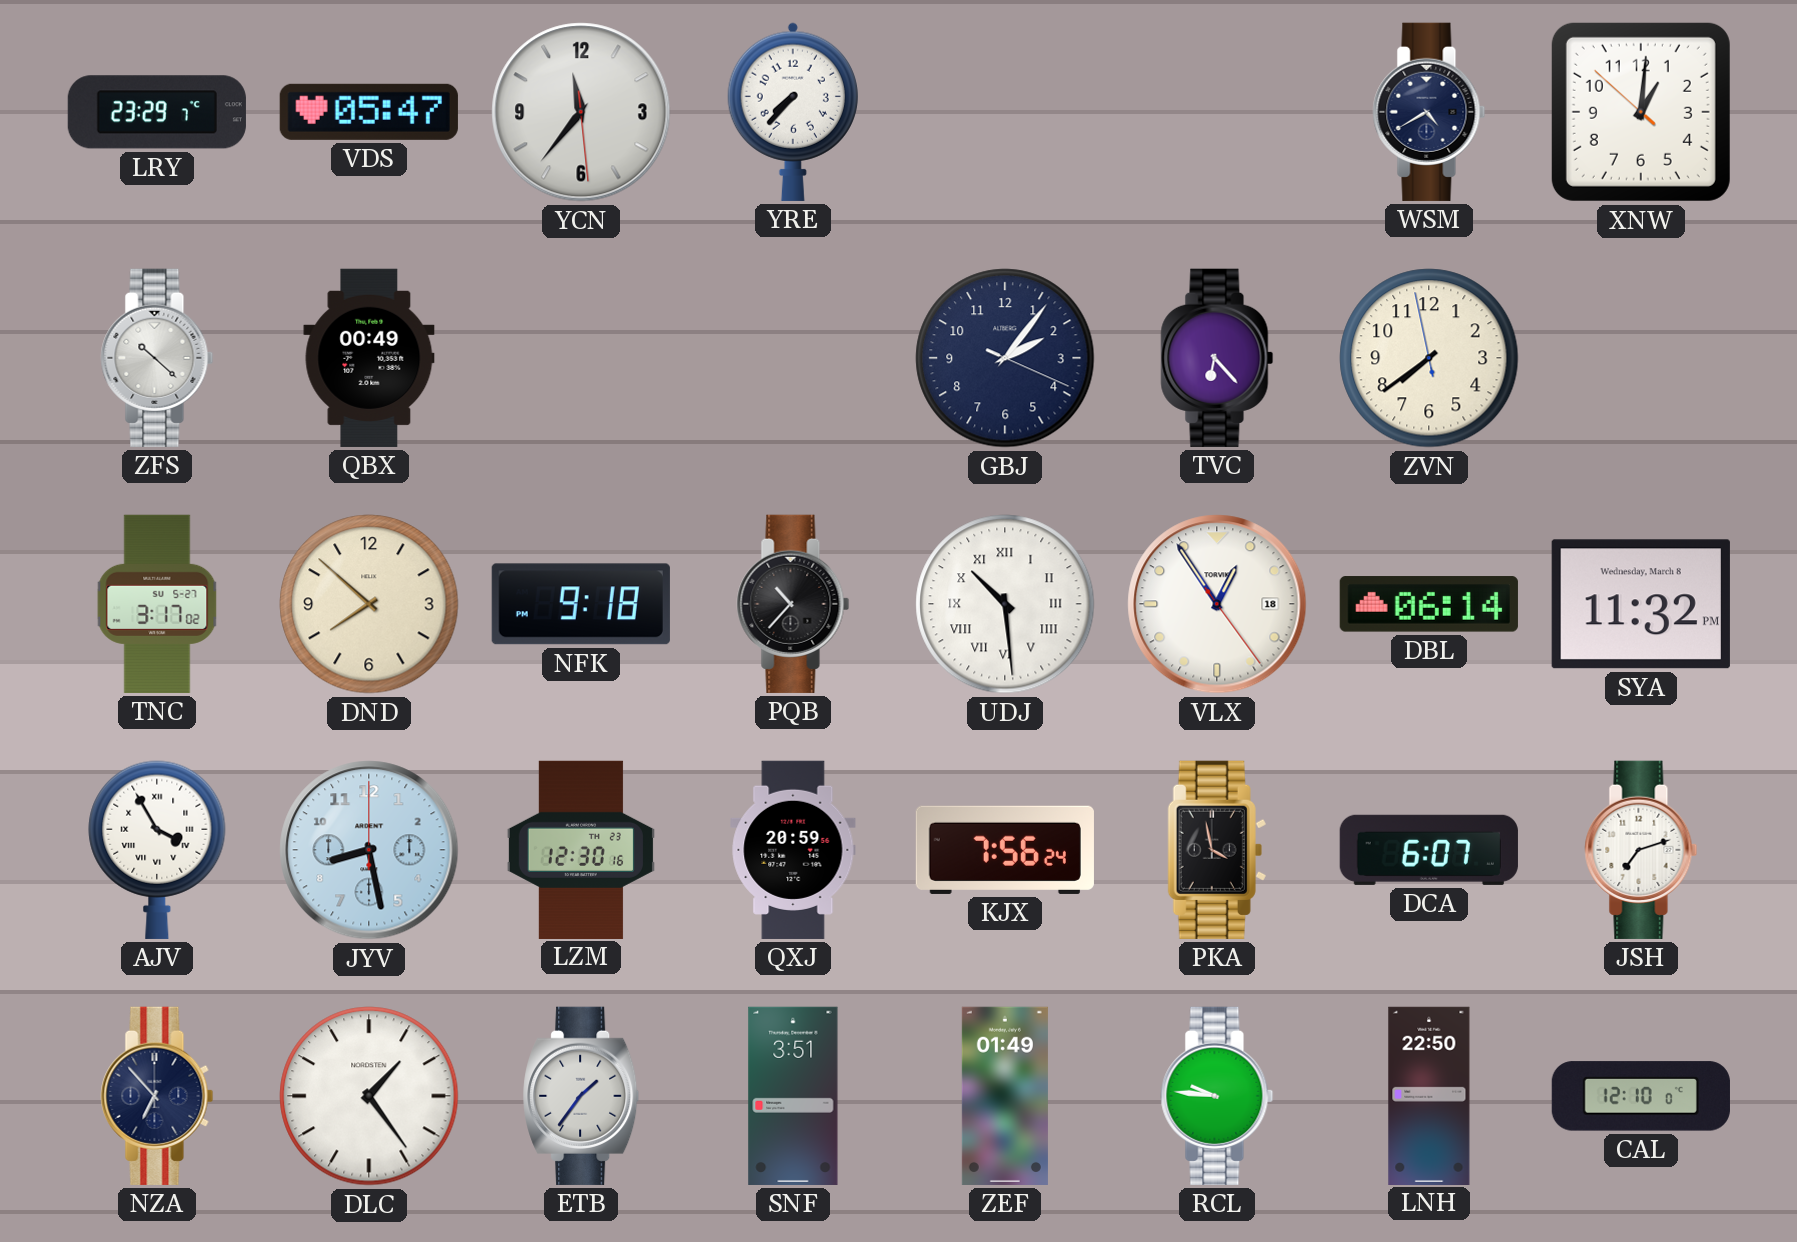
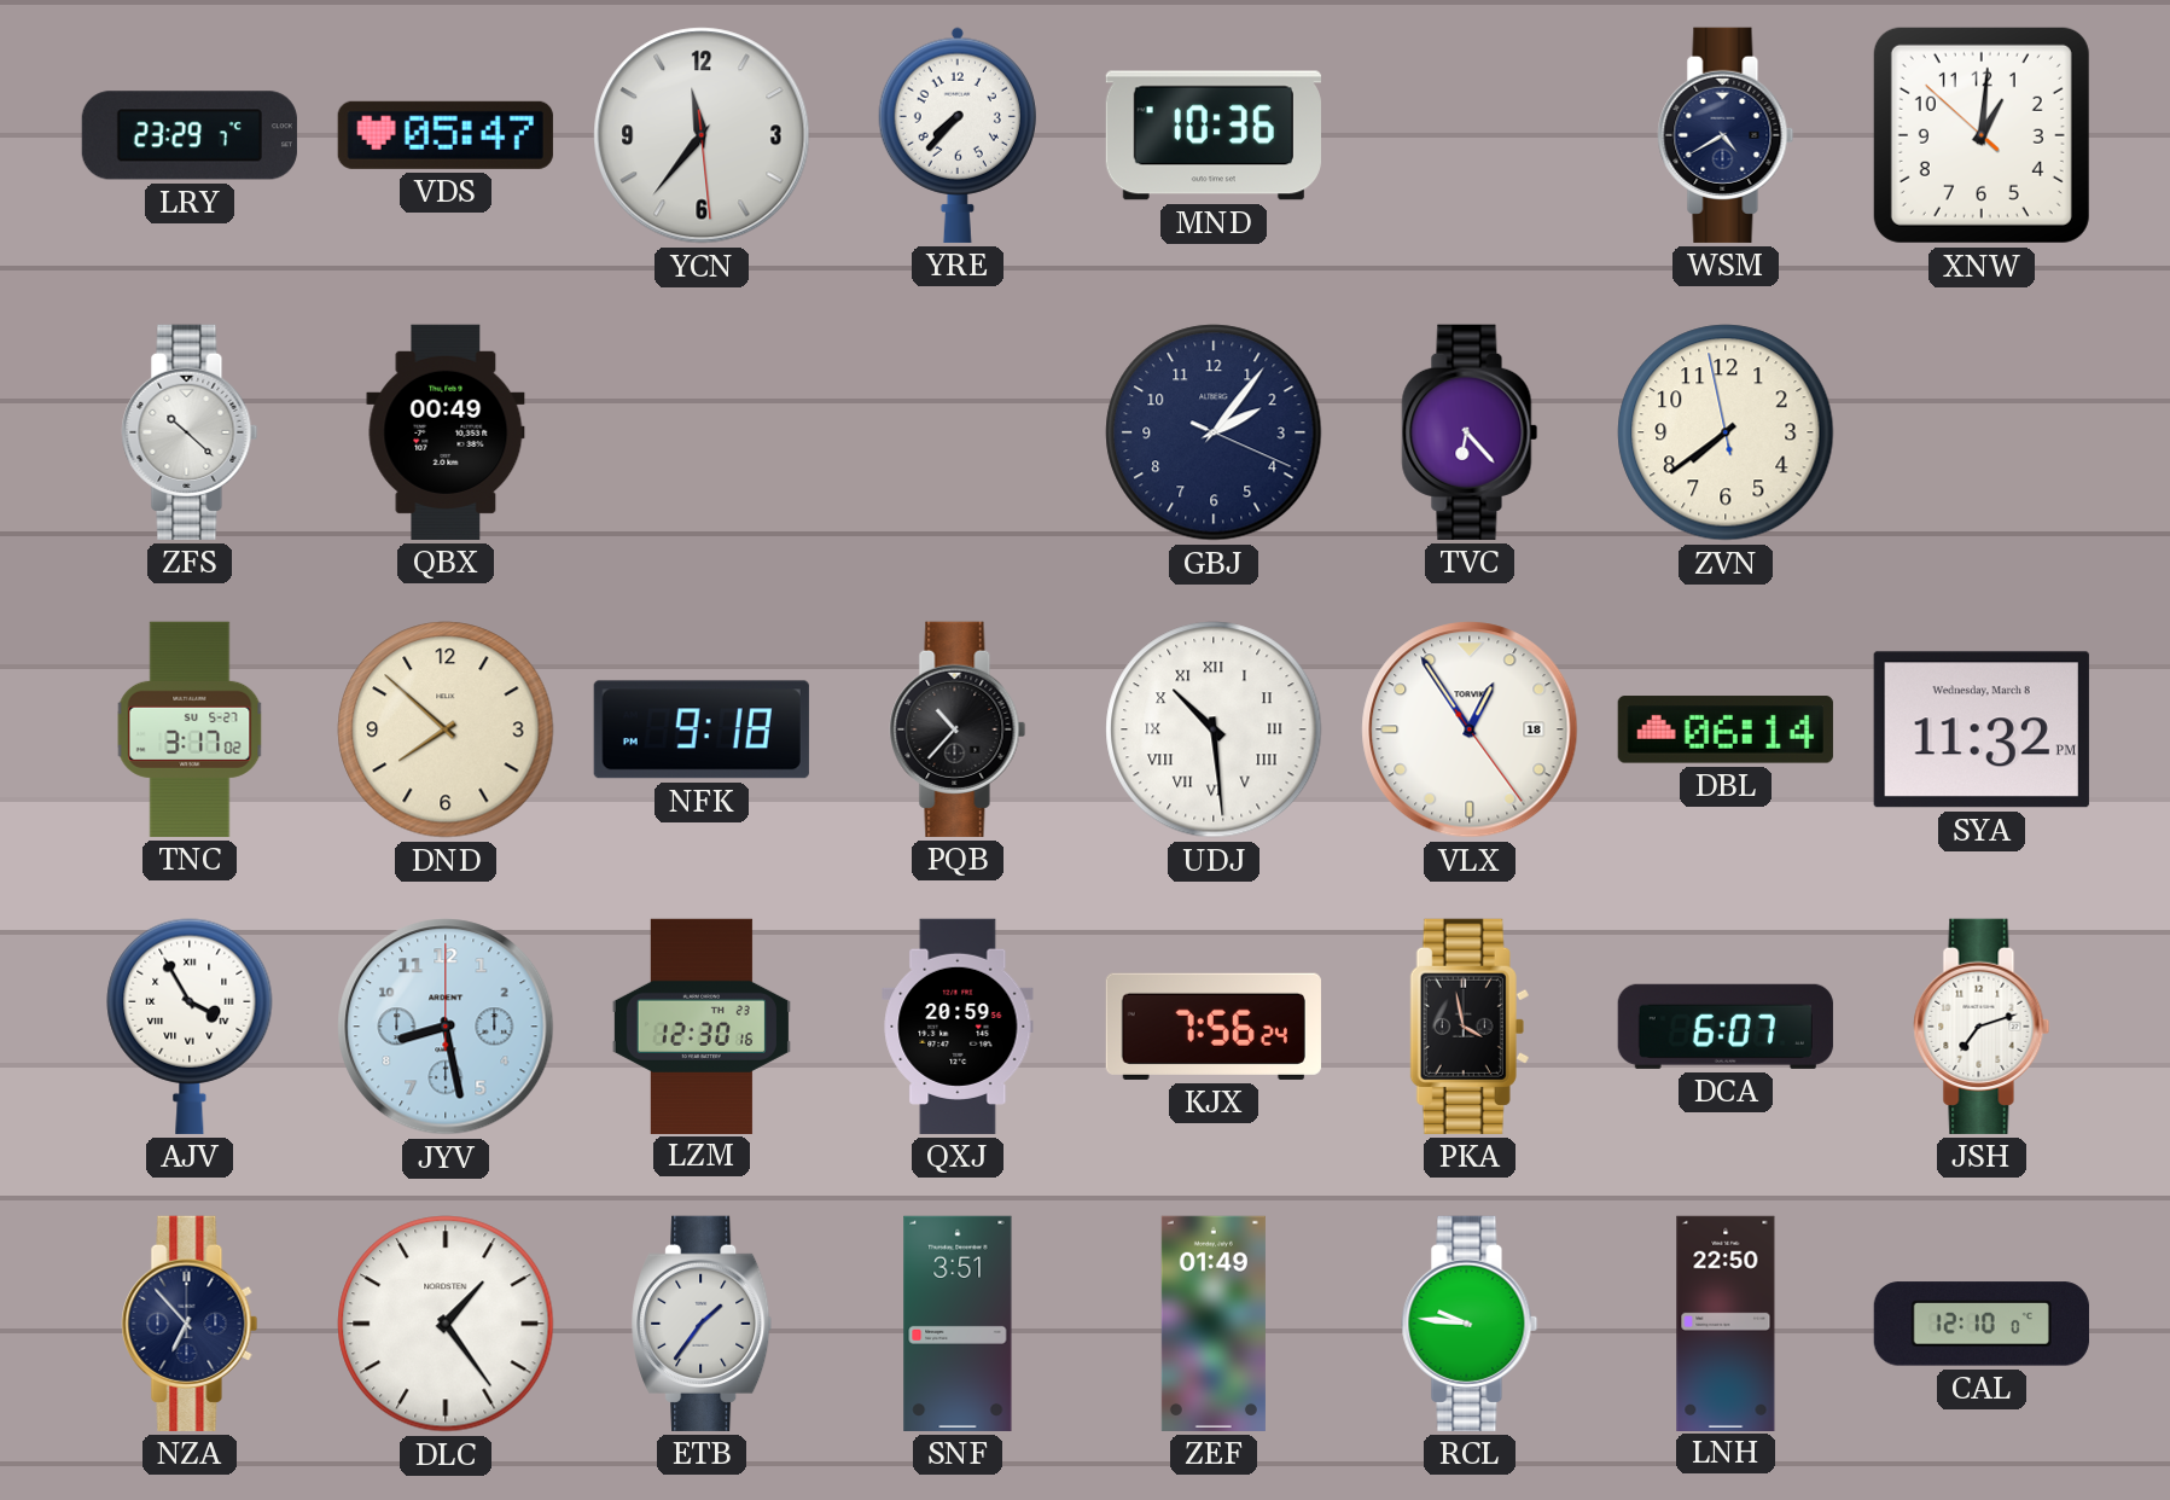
MND: none -> 10:36
